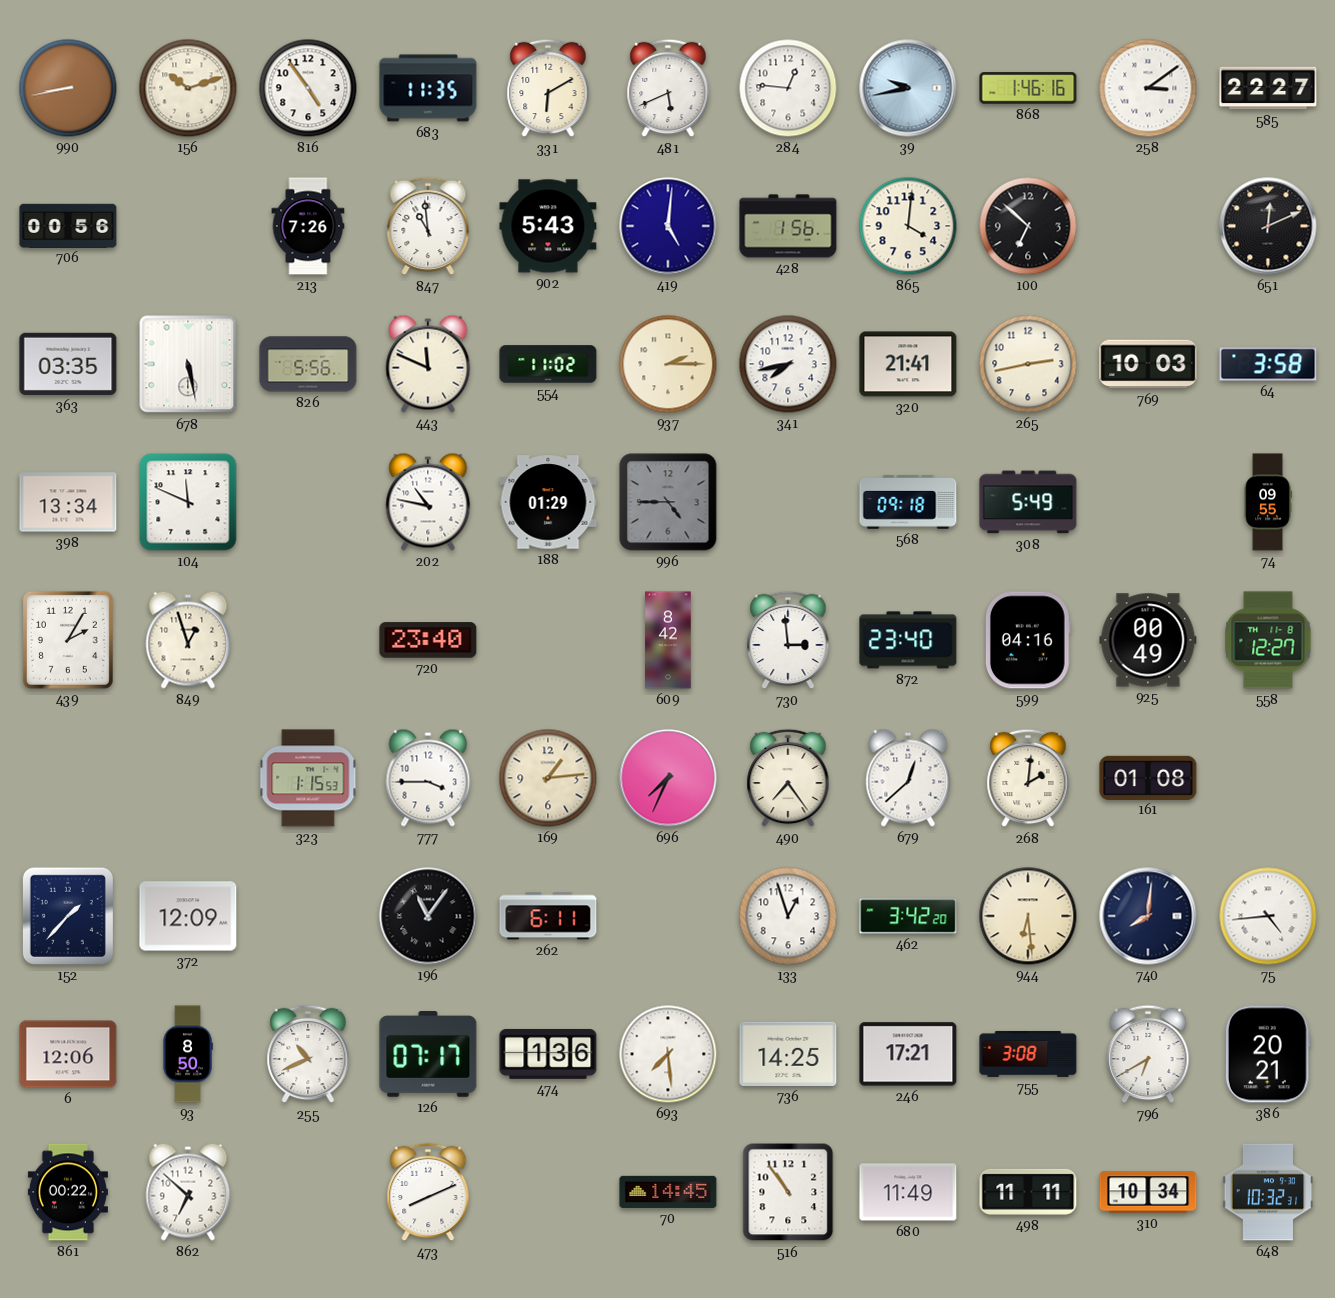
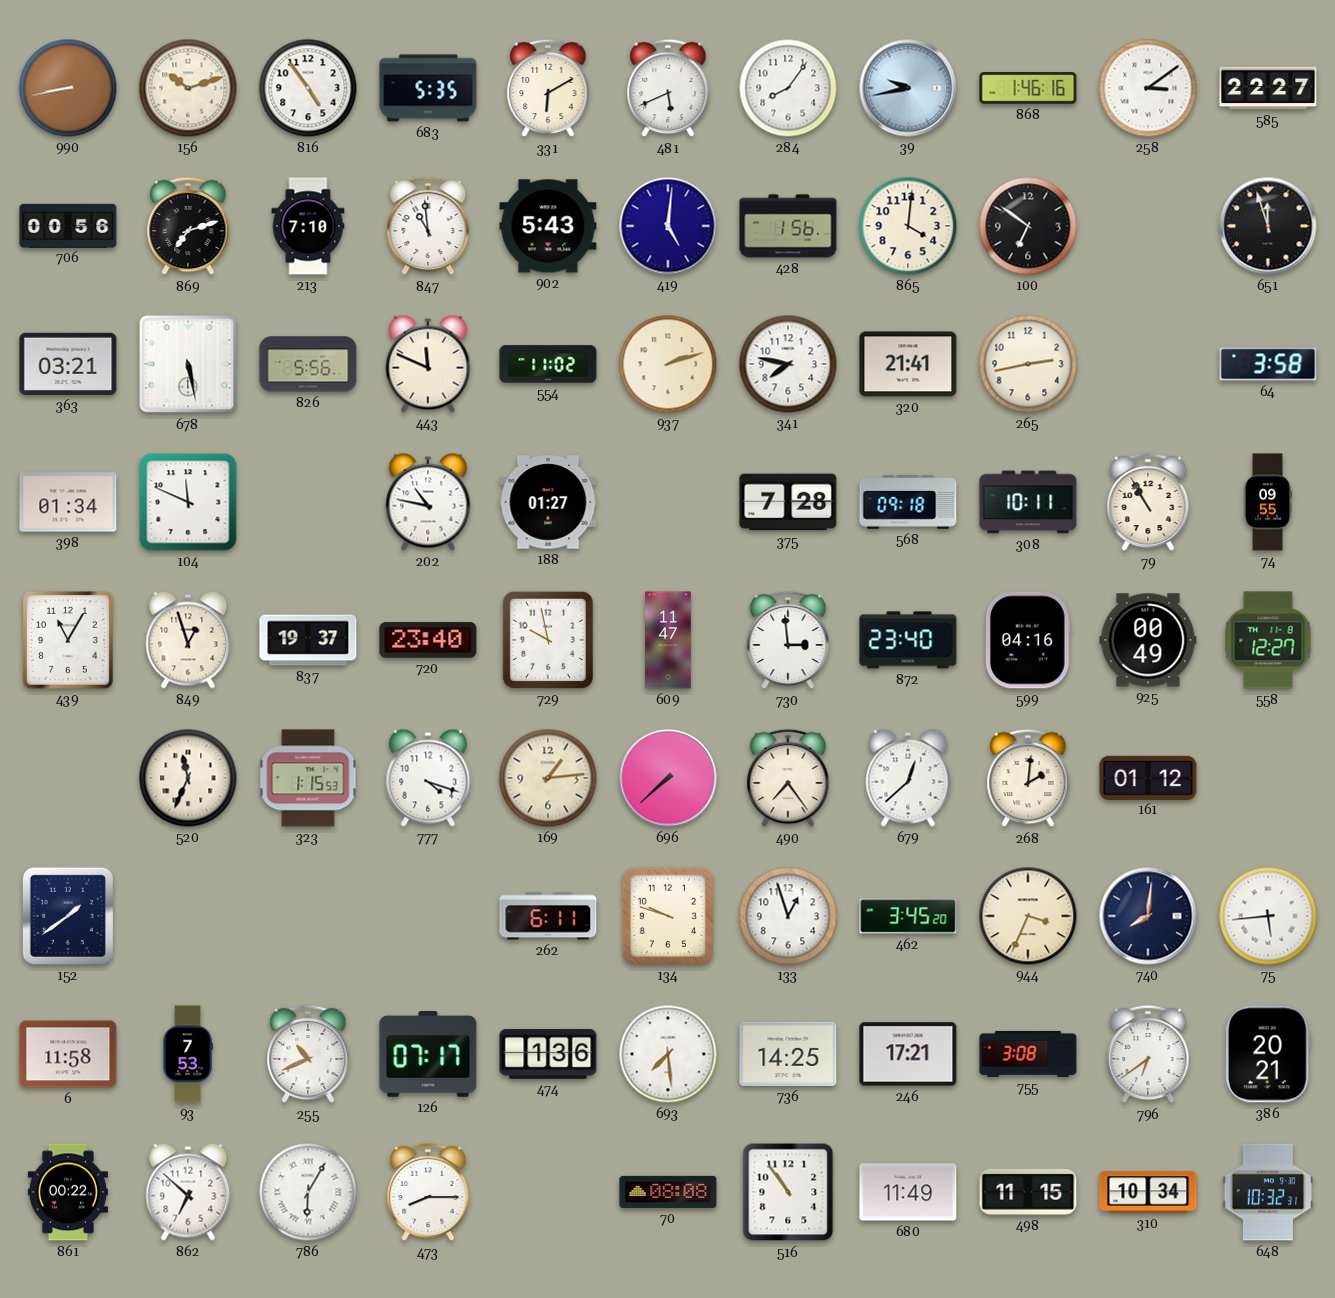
683: 11:35 -> 5:35
284: 12:46 -> 8:06
869: none -> 7:12
213: 7:26 -> 7:10
100: 6:52 -> 6:51
651: 12:11 -> 11:57
363: 03:35 -> 03:21
937: 2:15 -> 2:12
341: 7:43 -> 7:47
769: 10:03 -> none
398: 13:34 -> 01:34
188: 01:29 -> 01:27
996: 4:45 -> none
375: none -> 7:28
308: 5:49 -> 10:11
79: none -> 10:55
439: 2:05 -> 11:05
837: none -> 19:37
729: none -> 9:58
609: 8:42 -> 11:47
520: none -> 11:34
777: 3:45 -> 4:18
696: 7:34 -> 7:38
161: 01:08 -> 01:12
152: 1:37 -> 1:39
372: 12:09 -> none
196: 11:06 -> none
134: none -> 9:48
462: 3:42 -> 3:45
944: 6:29 -> 3:34
75: 4:44 -> 5:44
6: 12:06 -> 11:58
93: 8:50 -> 7:53
796: 6:40 -> 6:39
786: none -> 6:05
473: 8:11 -> 8:15
70: 14:45 -> 08:08
498: 11:11 -> 11:15
